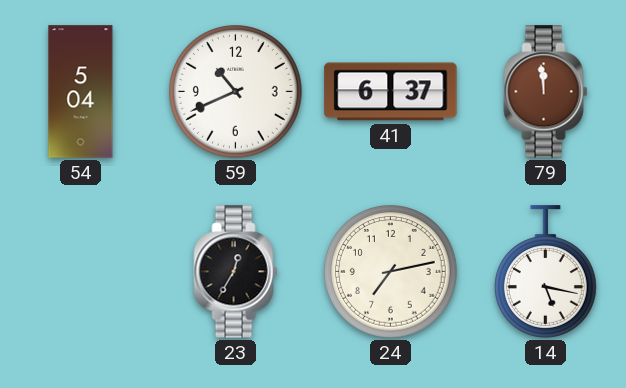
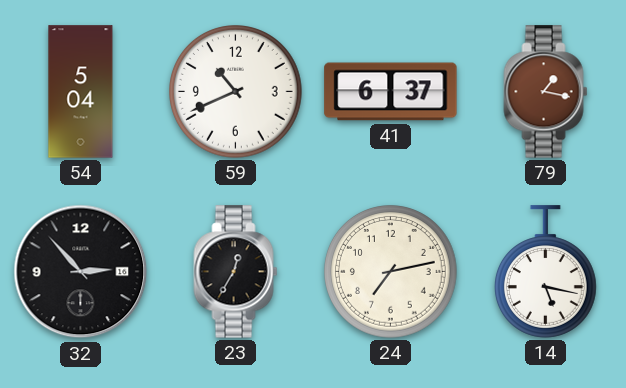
79: 11:59 -> 1:17
32: none -> 2:53
